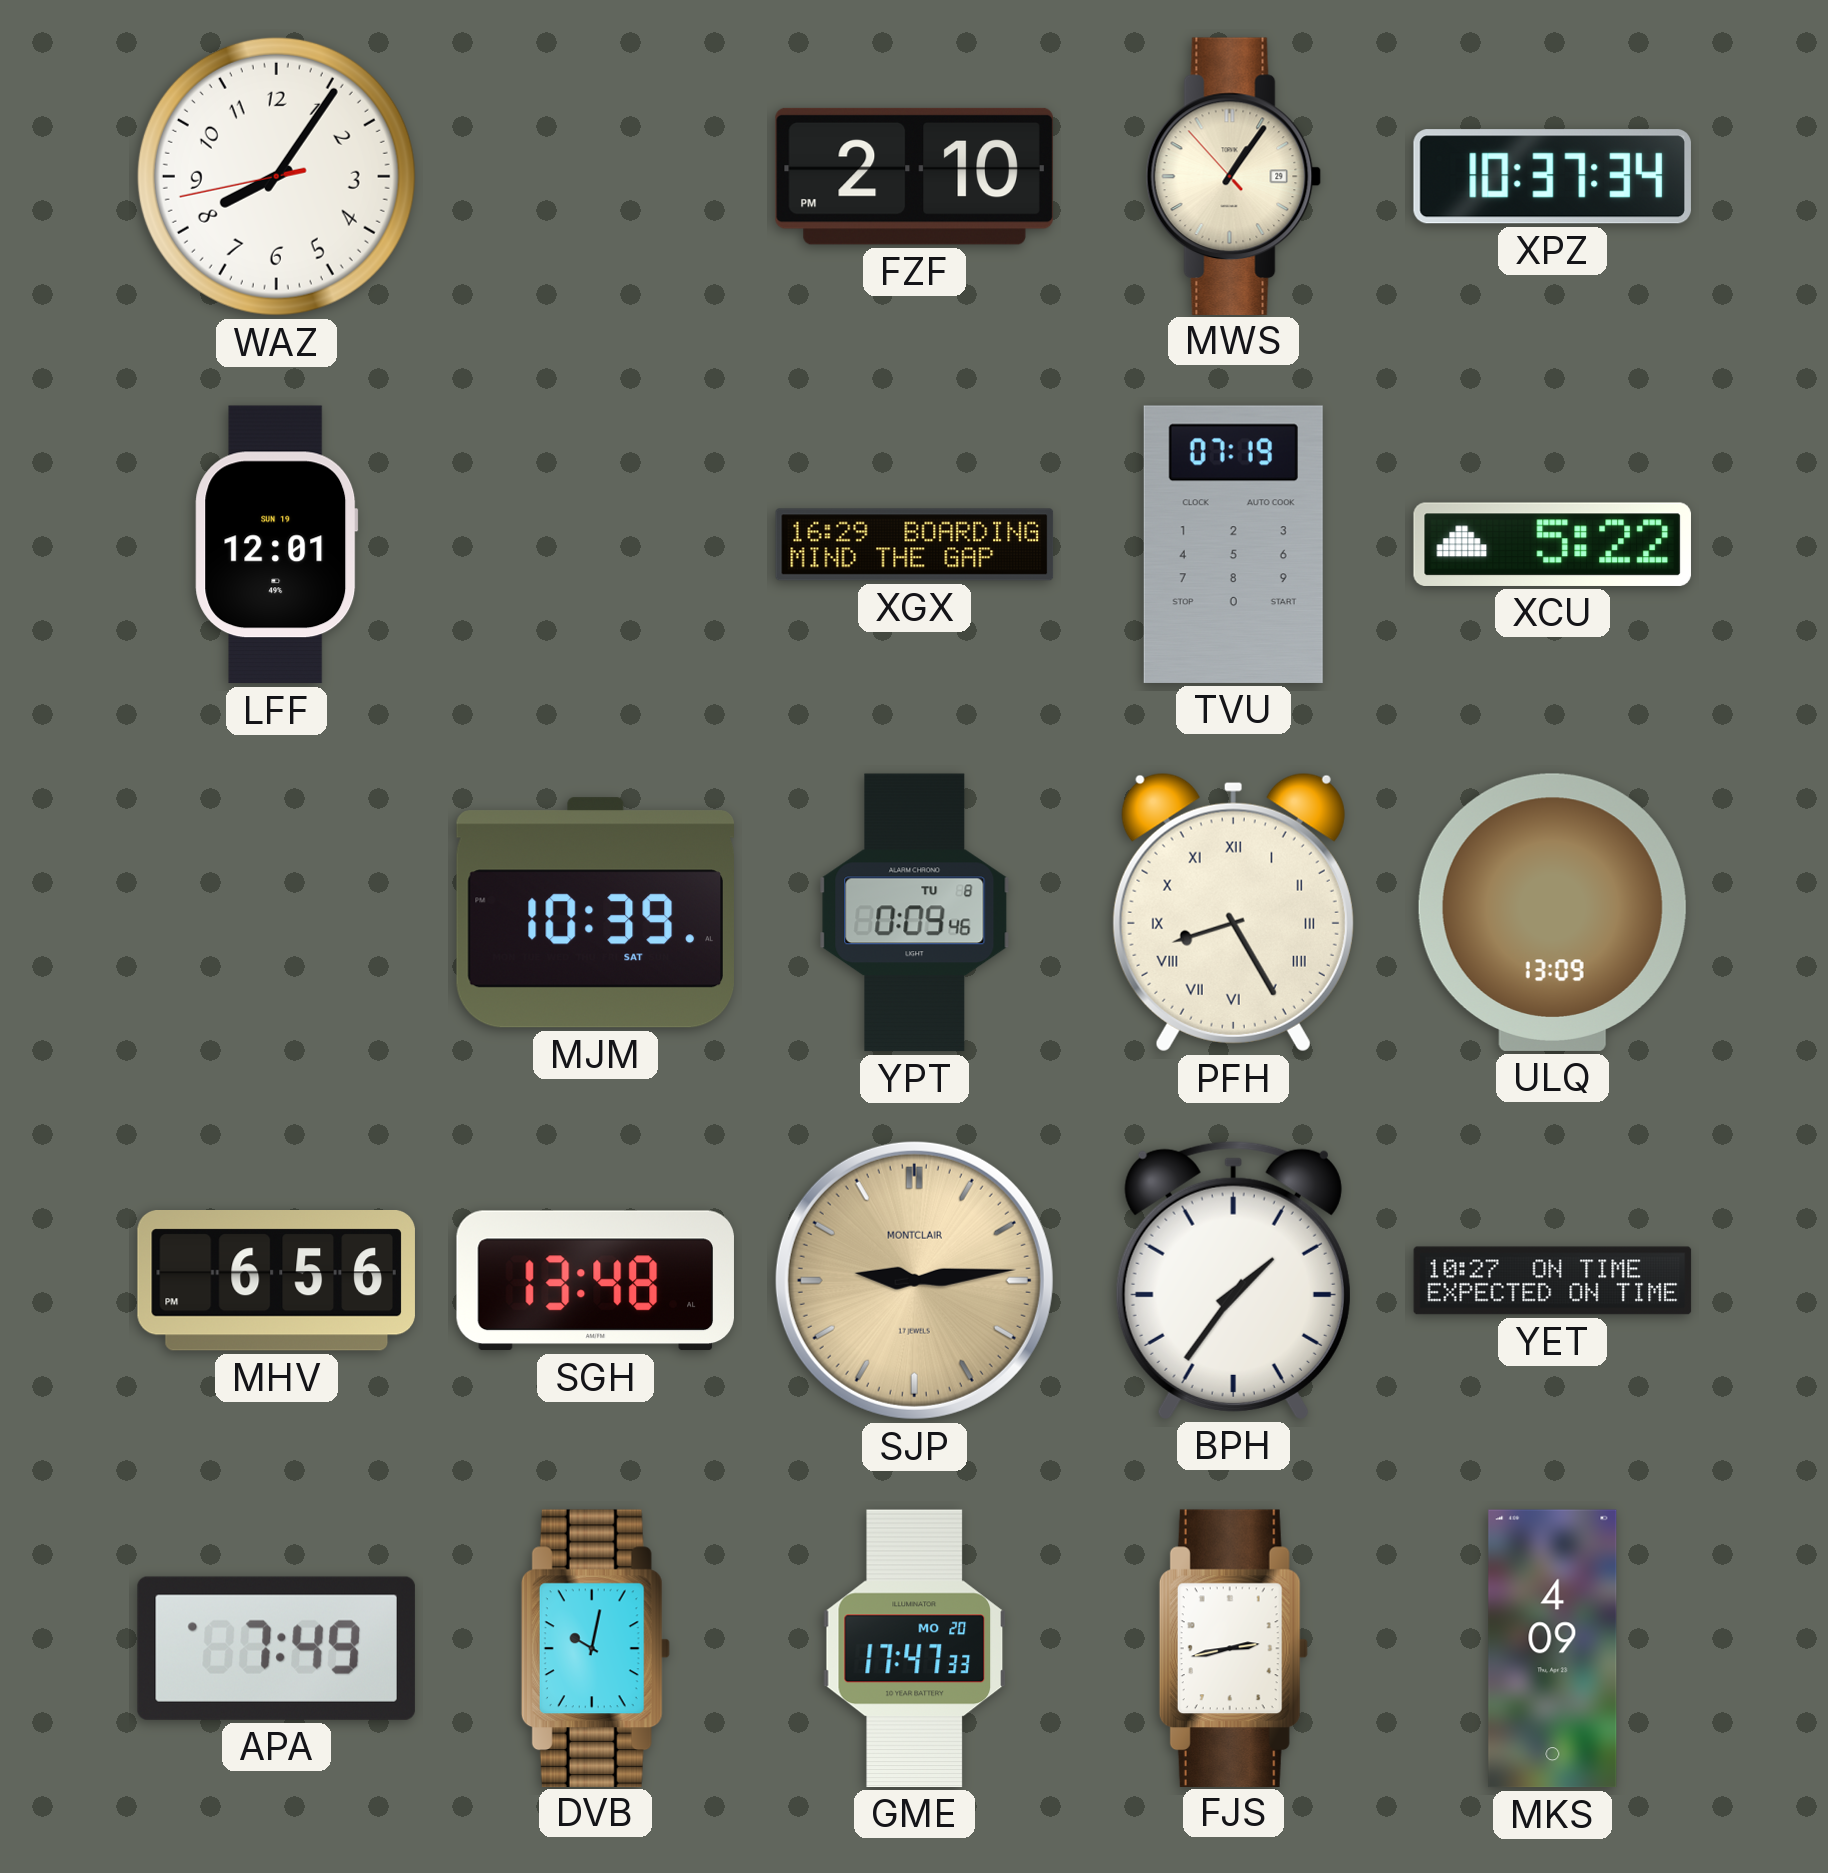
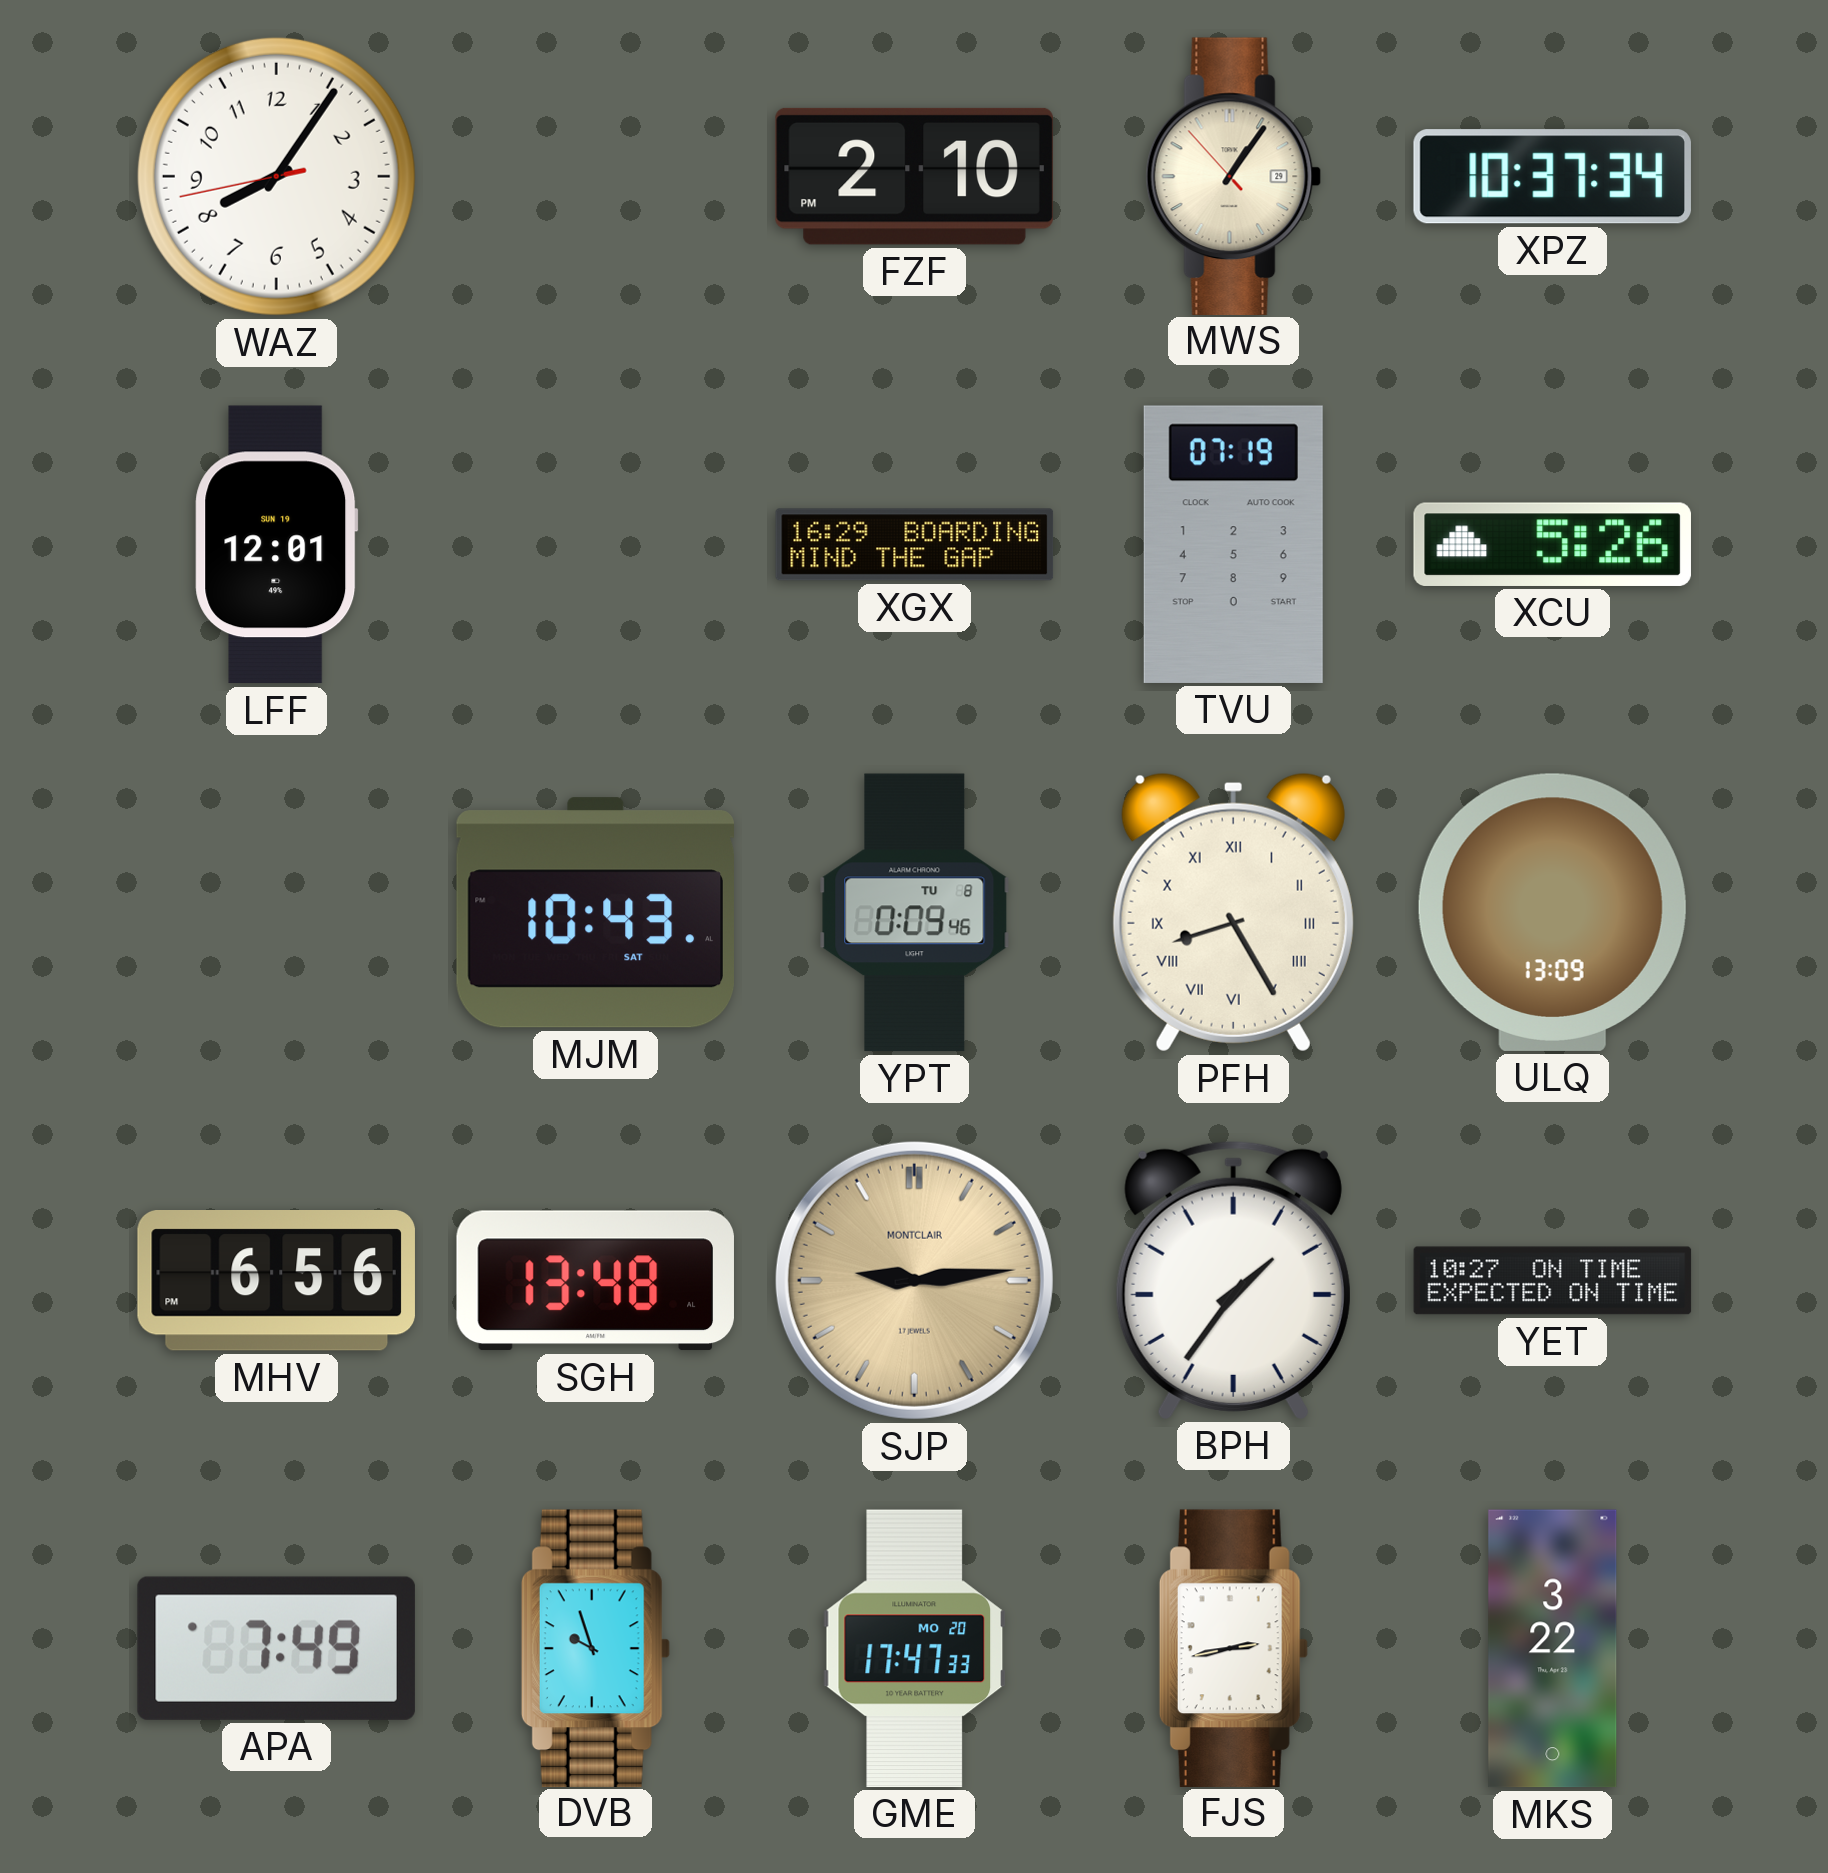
XCU: 5:22 -> 5:26
MJM: 10:39 -> 10:43
DVB: 10:02 -> 9:57
MKS: 4:09 -> 3:22
